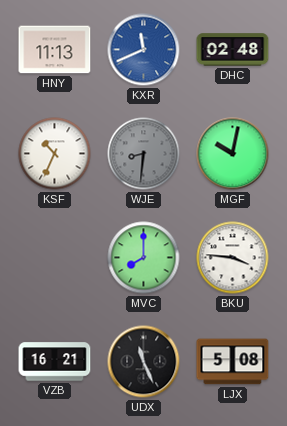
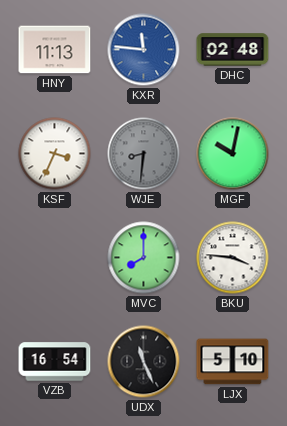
KXR: 11:41 -> 11:46
KSF: 10:34 -> 3:34
VZB: 16:21 -> 16:54
LJX: 5:08 -> 5:10
